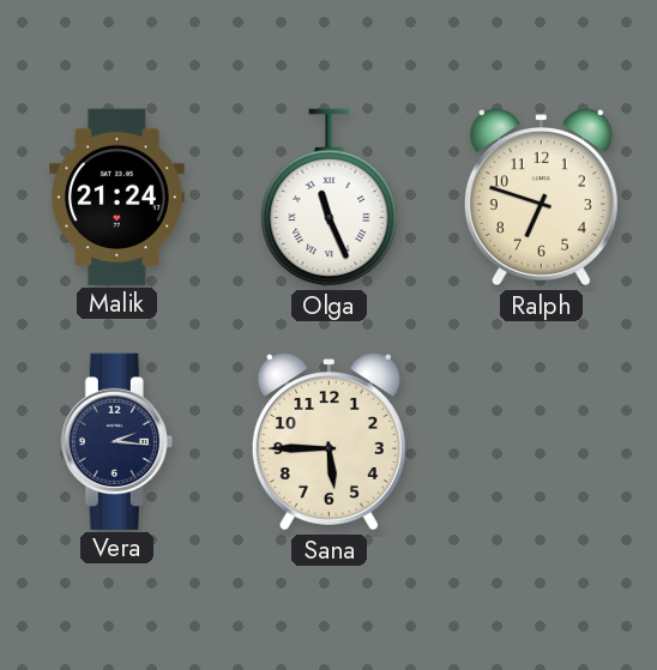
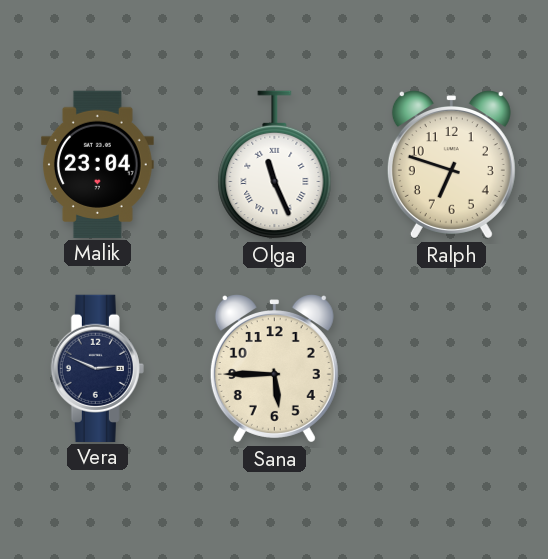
Malik: 21:24 -> 23:04
Vera: 2:16 -> 2:49
